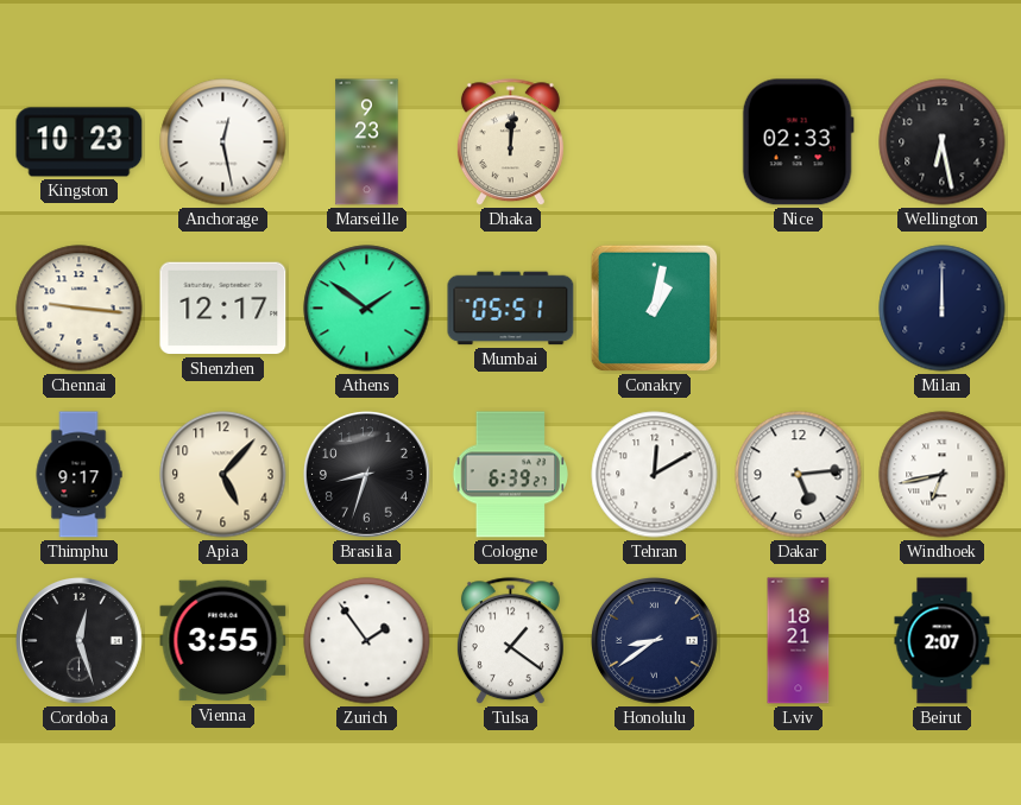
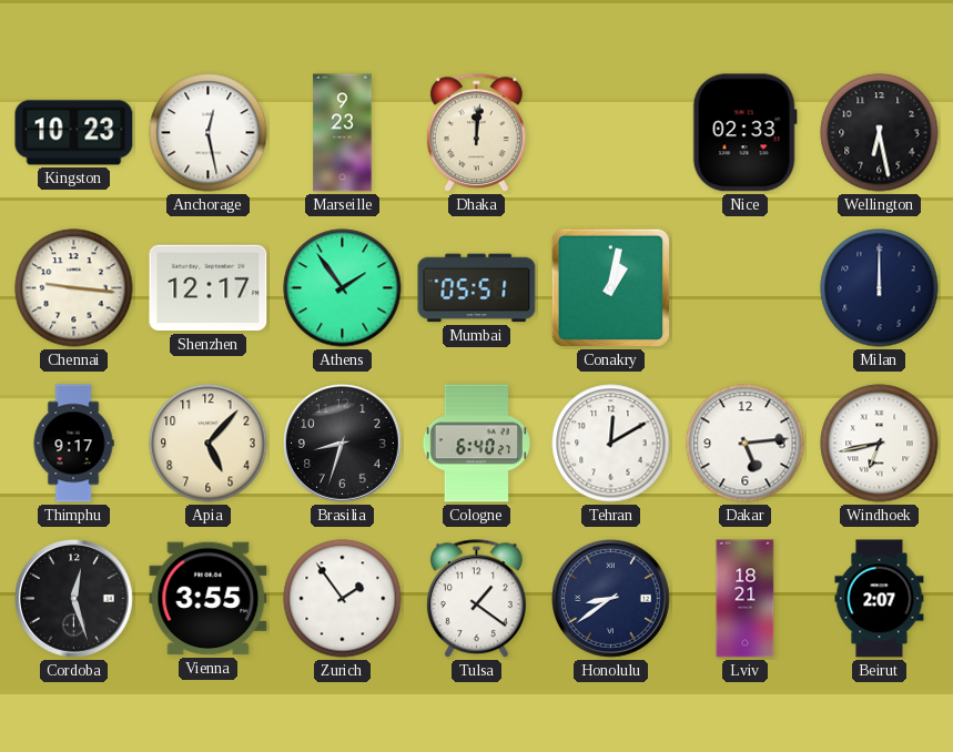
Athens: 1:51 -> 1:54
Cologne: 6:39 -> 6:40
